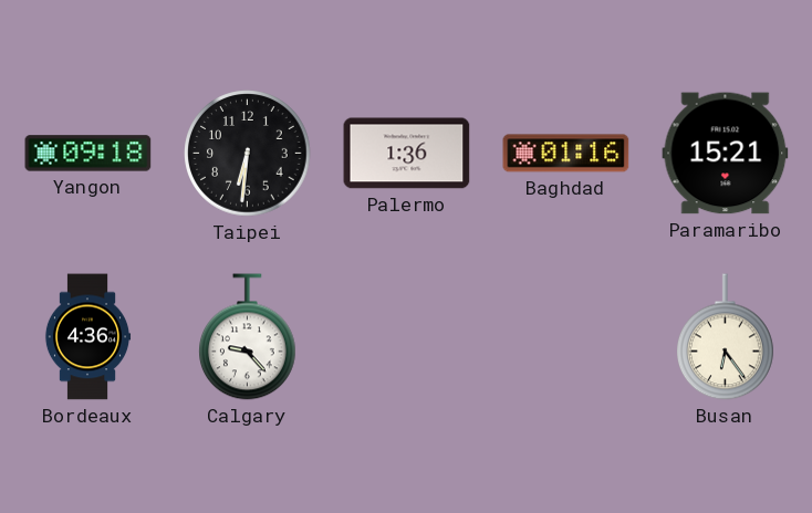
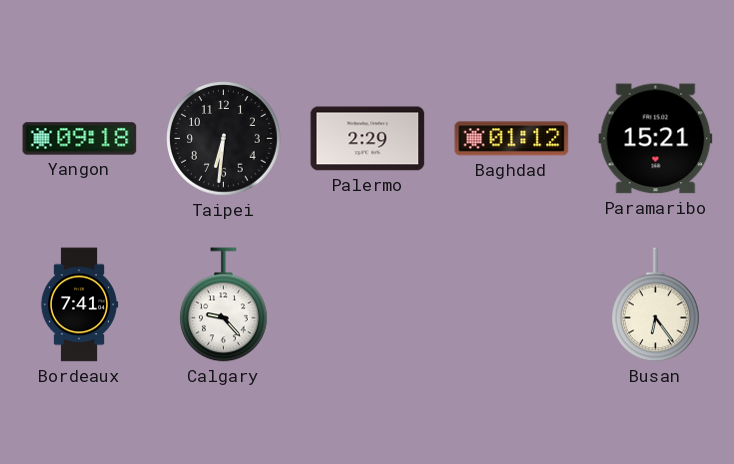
Palermo: 1:36 -> 2:29
Baghdad: 01:16 -> 01:12
Bordeaux: 4:36 -> 7:41
